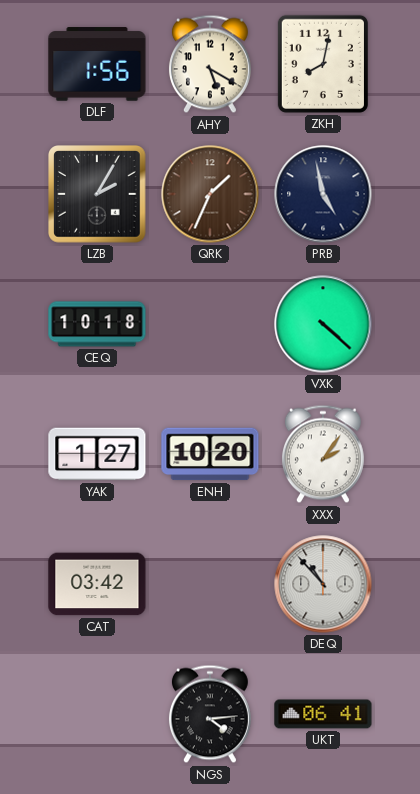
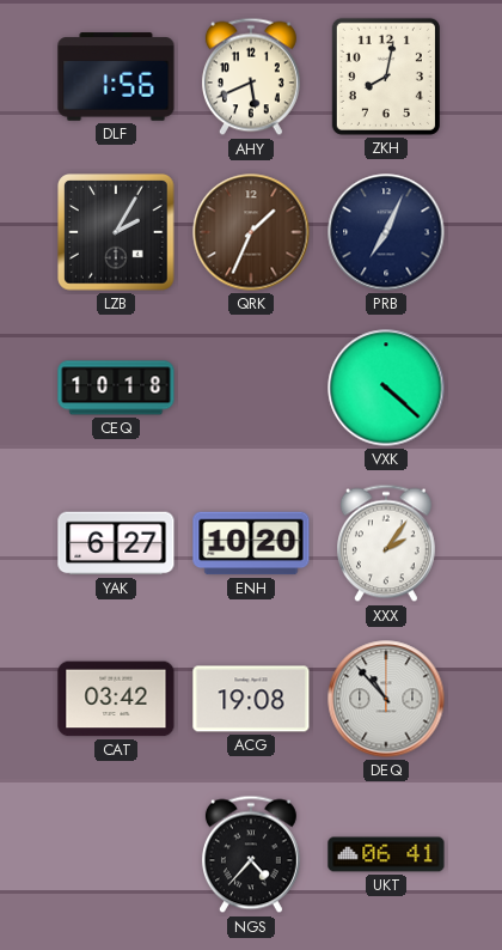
AHY: 5:20 -> 5:41
PRB: 4:58 -> 7:04
YAK: 1:27 -> 6:27
ACG: none -> 19:08
NGS: 4:14 -> 4:37
